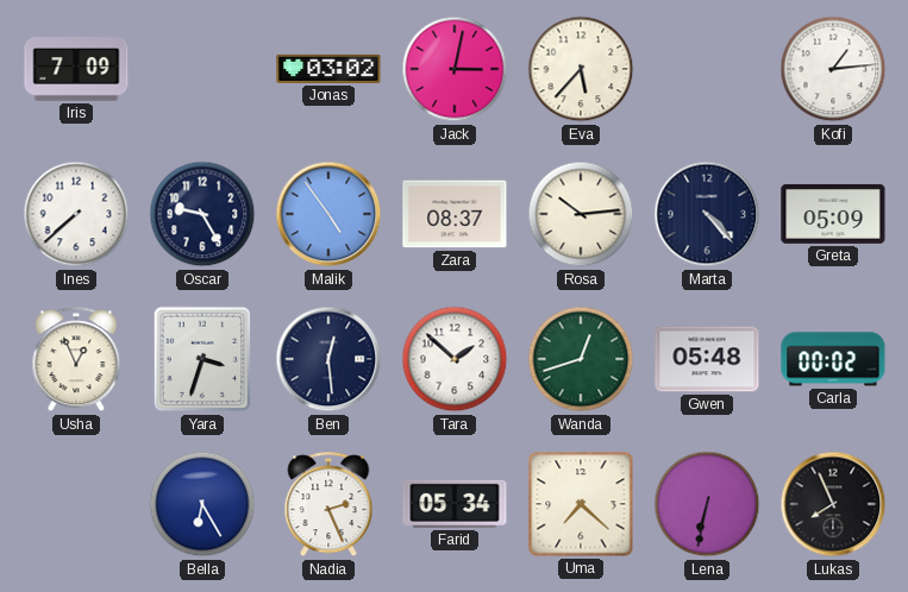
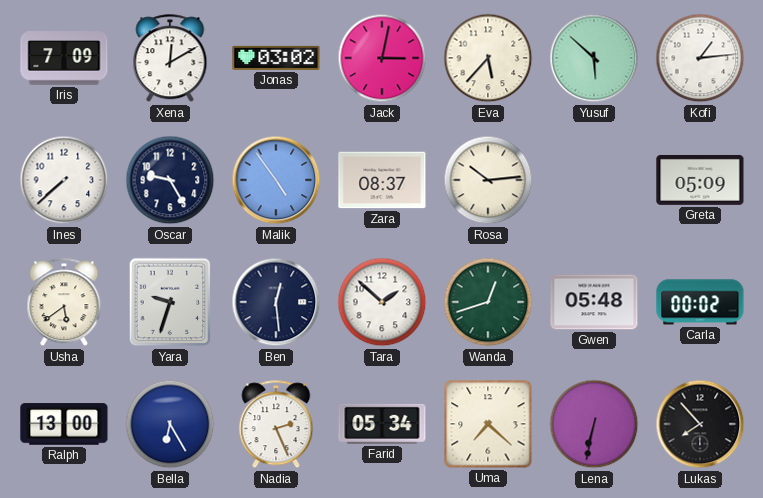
Xena: none -> 12:10
Yusuf: none -> 5:52
Marta: 4:23 -> none
Usha: 12:56 -> 5:39
Yara: 3:33 -> 9:33
Ralph: none -> 13:00
Lukas: 7:56 -> 7:53
